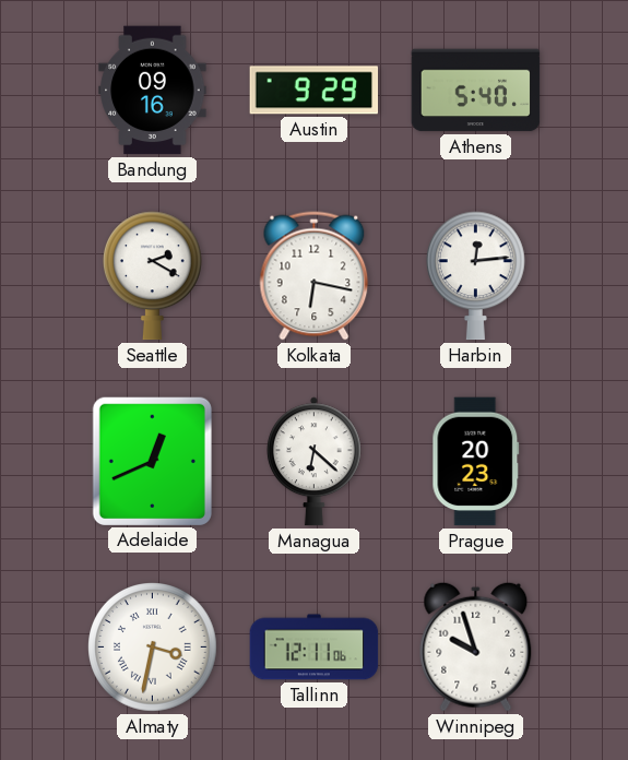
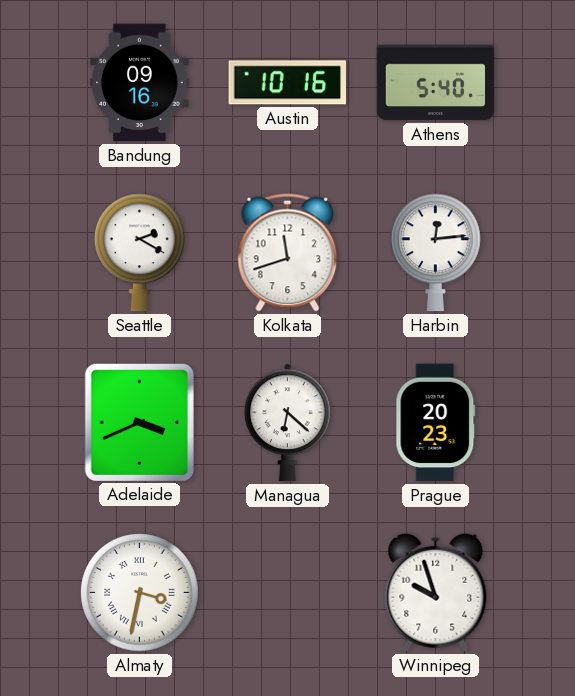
Austin: 9:29 -> 10:16
Kolkata: 6:17 -> 11:42
Adelaide: 12:41 -> 3:41
Tallinn: 12:11 -> none
